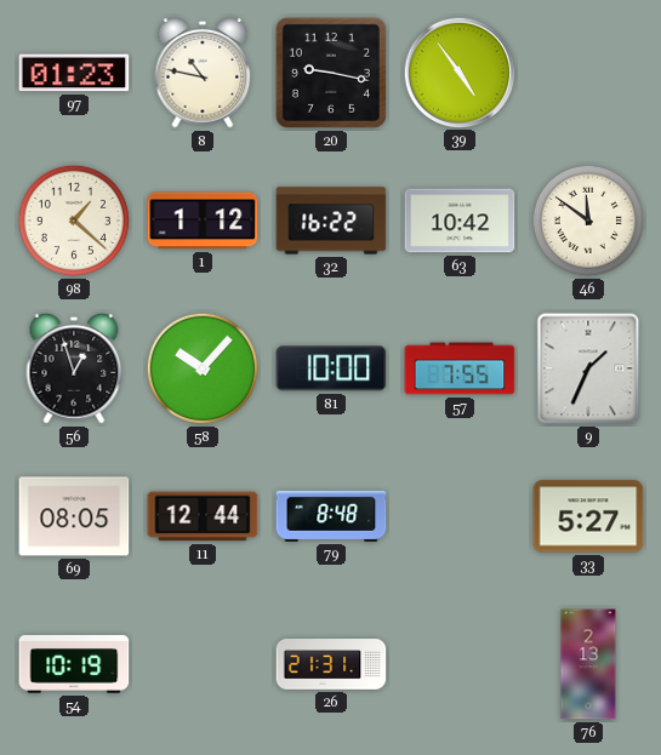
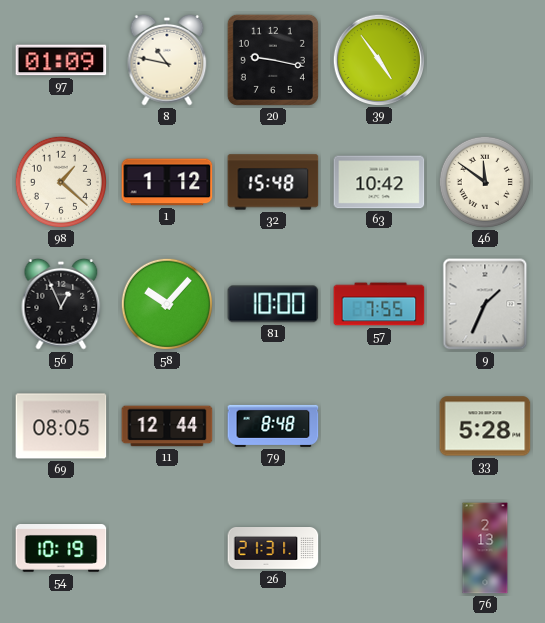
97: 01:23 -> 01:09
32: 16:22 -> 15:48
56: 12:57 -> 12:56
33: 5:27 -> 5:28
